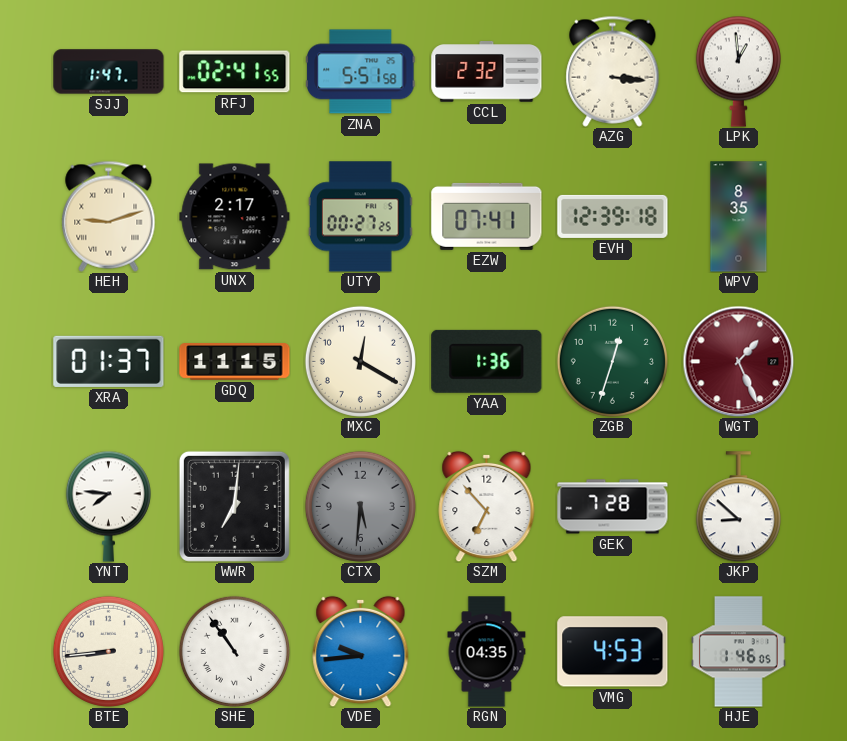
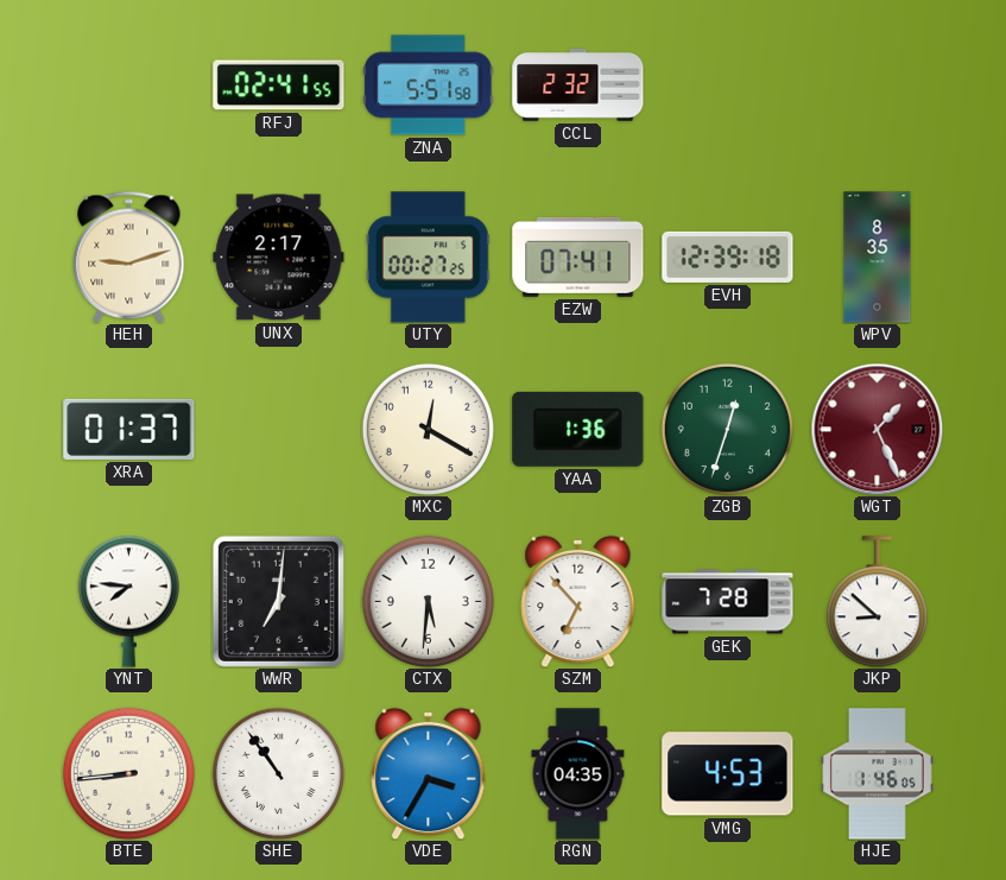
SJJ: 1:47 -> none
AZG: 3:16 -> none
LPK: 12:59 -> none
GDQ: 11:15 -> none
CTX dial: grey -> white
VDE: 9:44 -> 3:35
